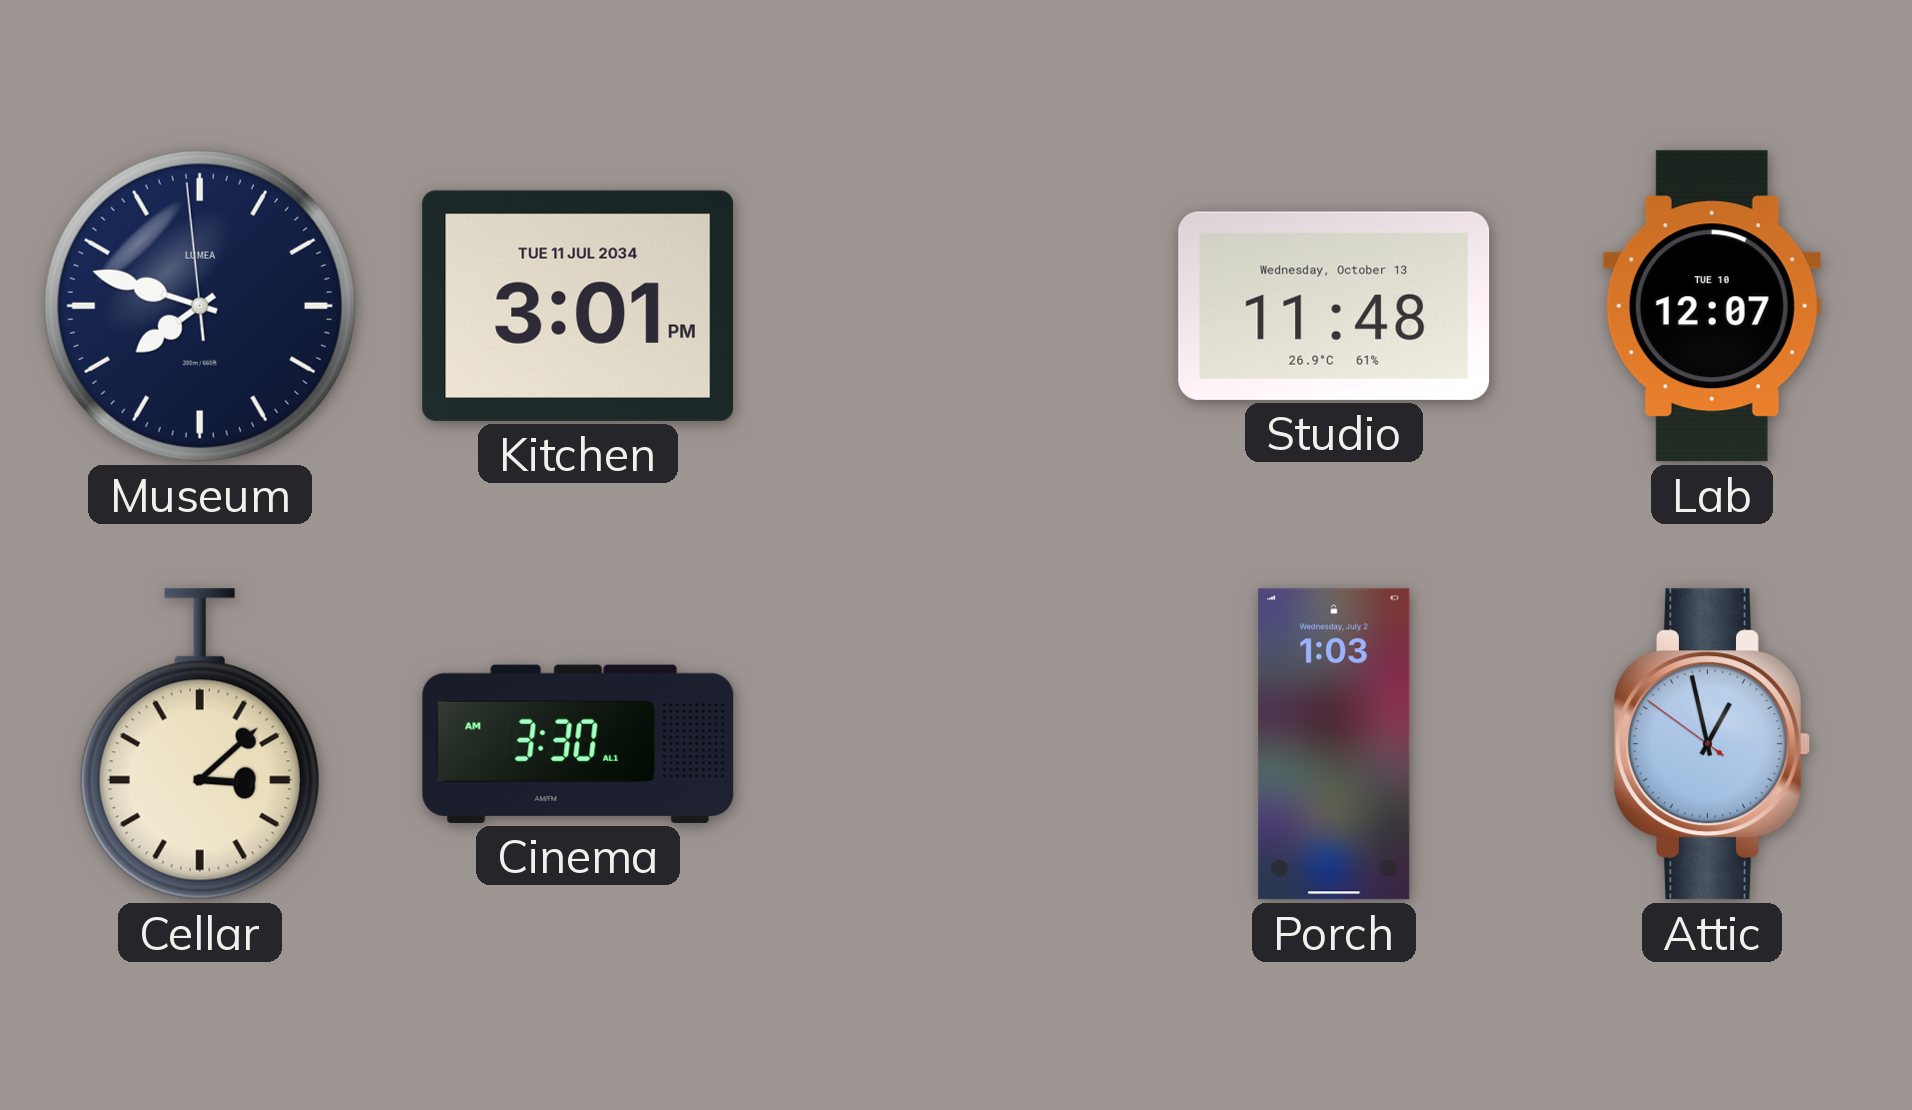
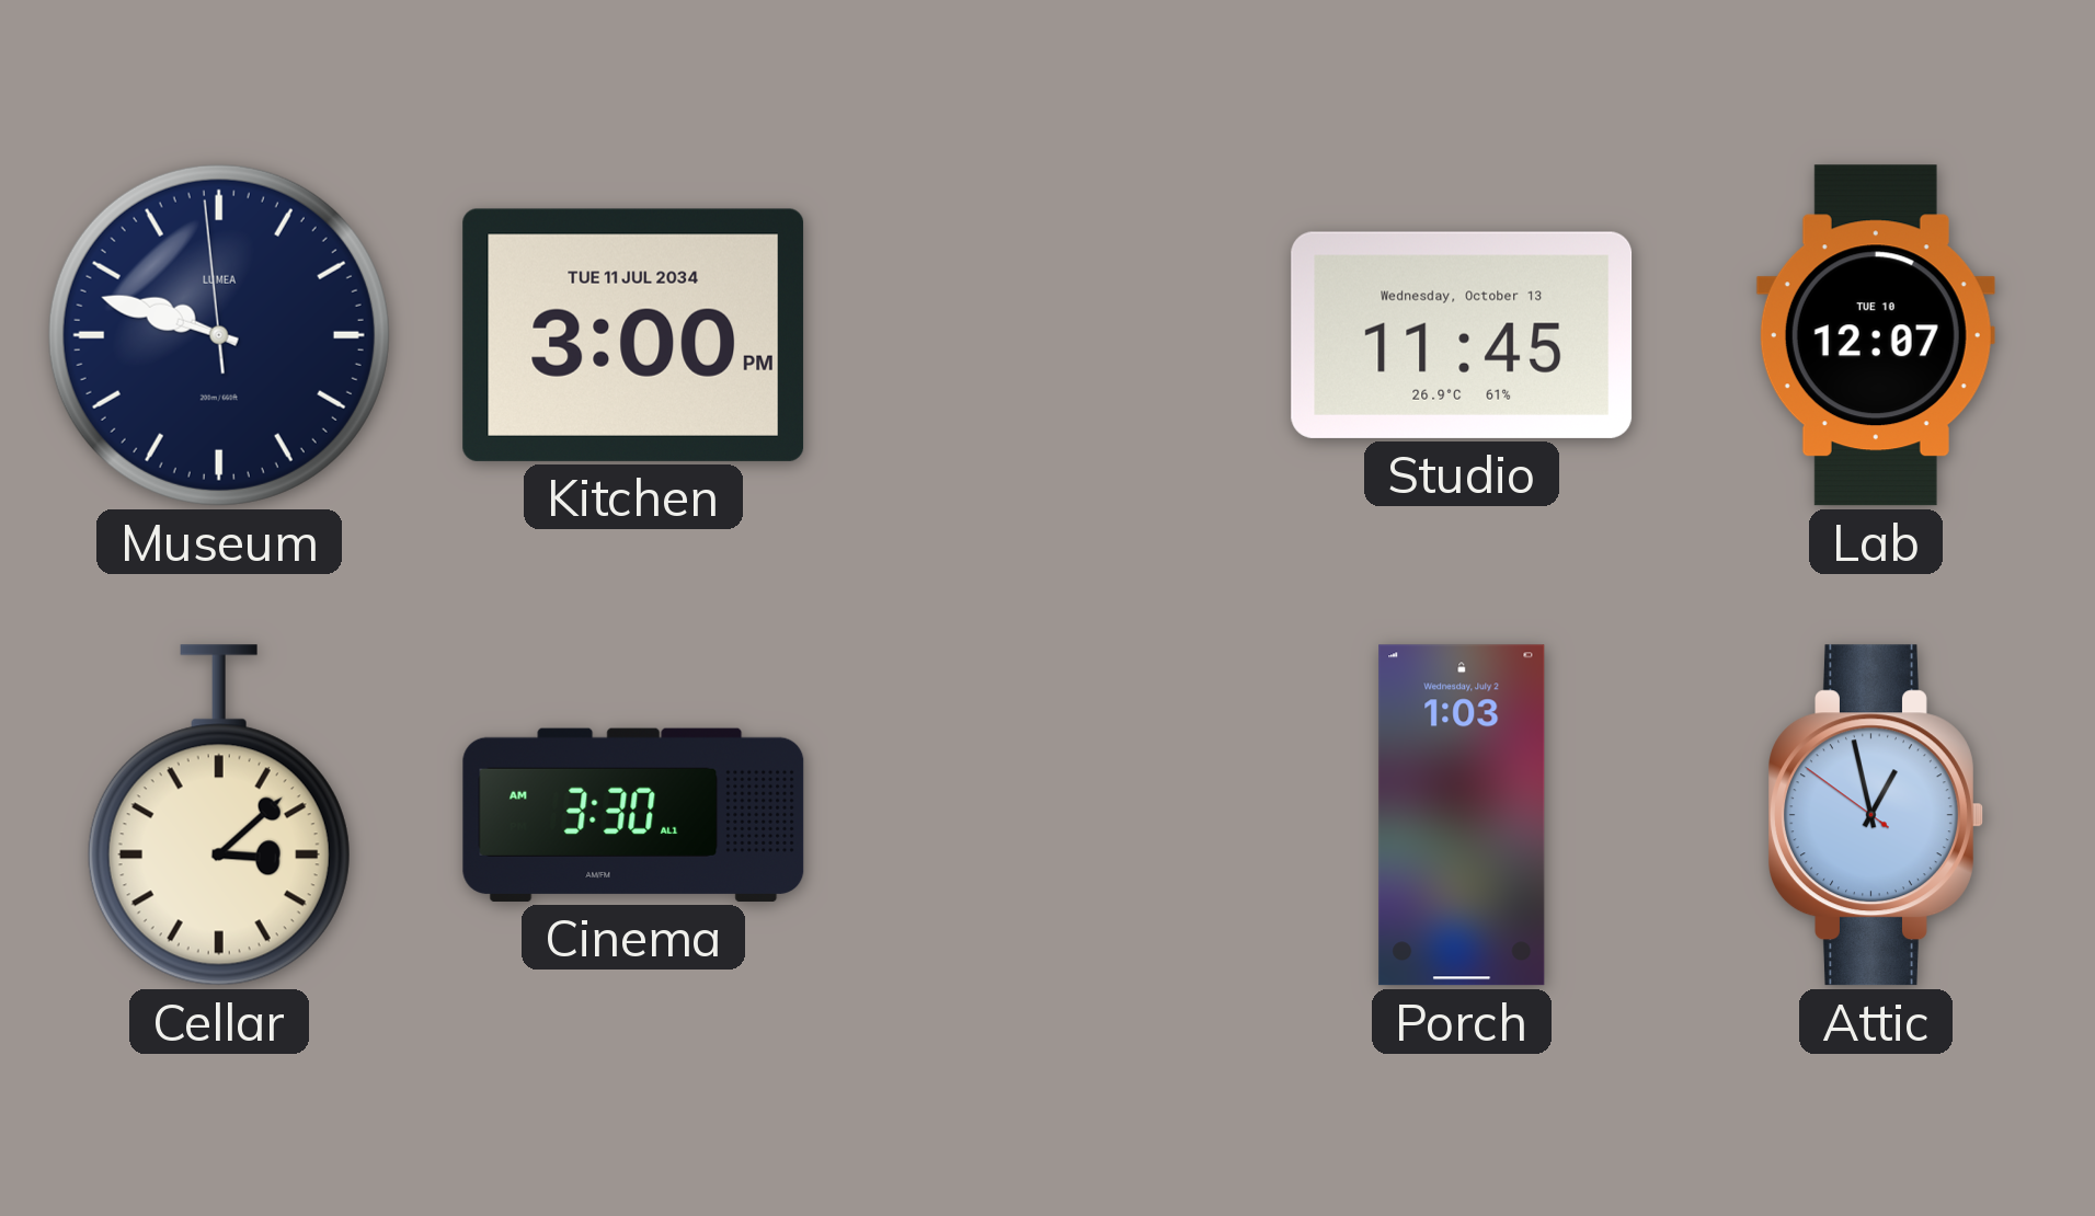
Museum: 7:47 -> 9:47
Kitchen: 3:01 -> 3:00
Studio: 11:48 -> 11:45
